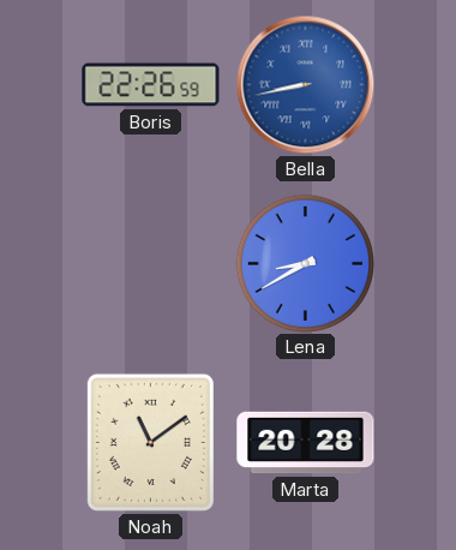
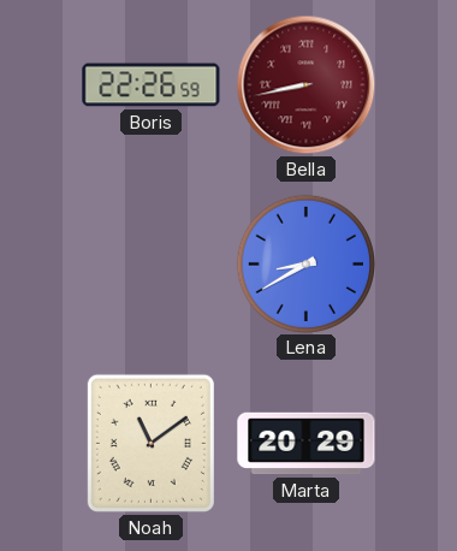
Bella dial: blue -> burgundy
Marta: 20:28 -> 20:29
